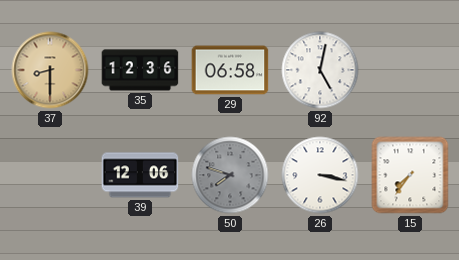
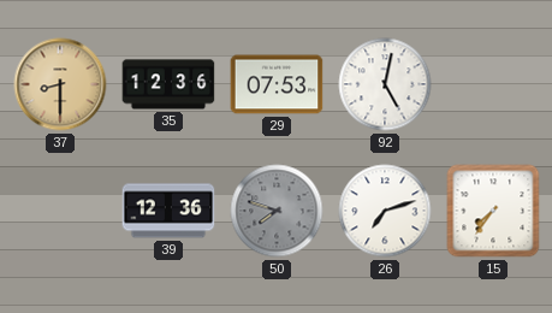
29: 06:58 -> 07:53
39: 12:06 -> 12:36
26: 3:17 -> 7:12
